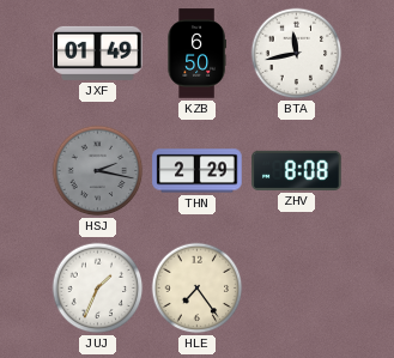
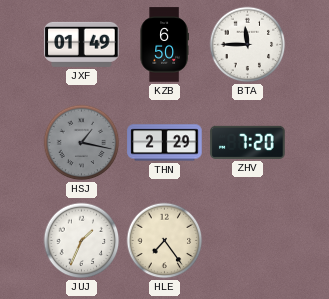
BTA: 11:43 -> 11:45
HSJ: 2:17 -> 1:17
ZHV: 8:08 -> 7:20
